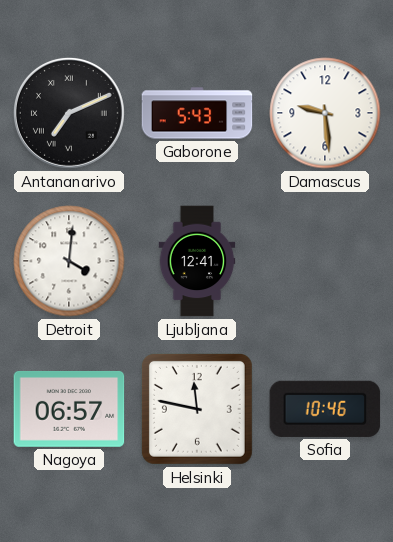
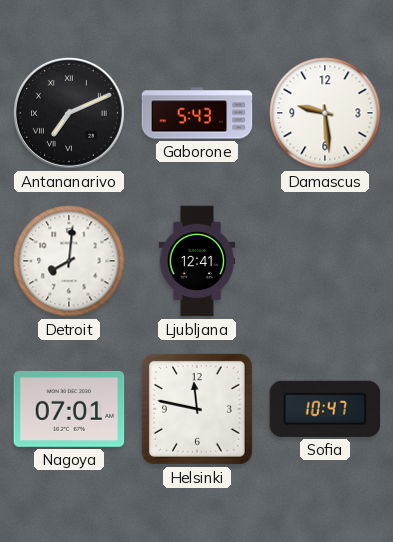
Detroit: 4:01 -> 8:01
Nagoya: 06:57 -> 07:01
Sofia: 10:46 -> 10:47
